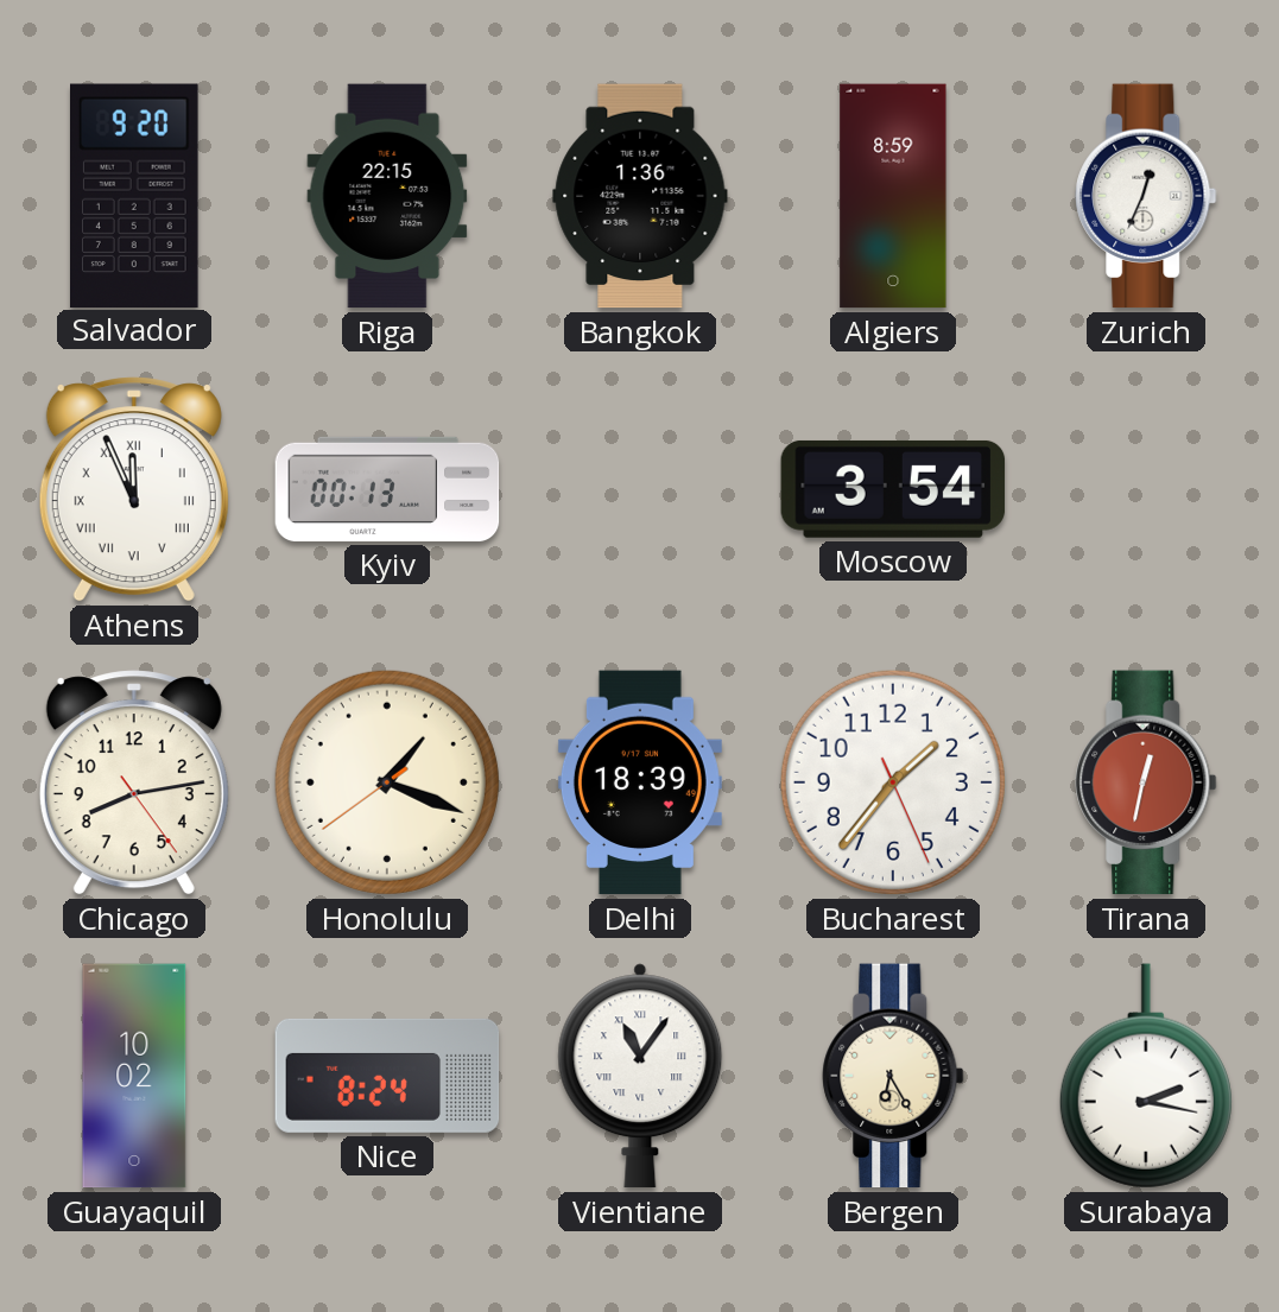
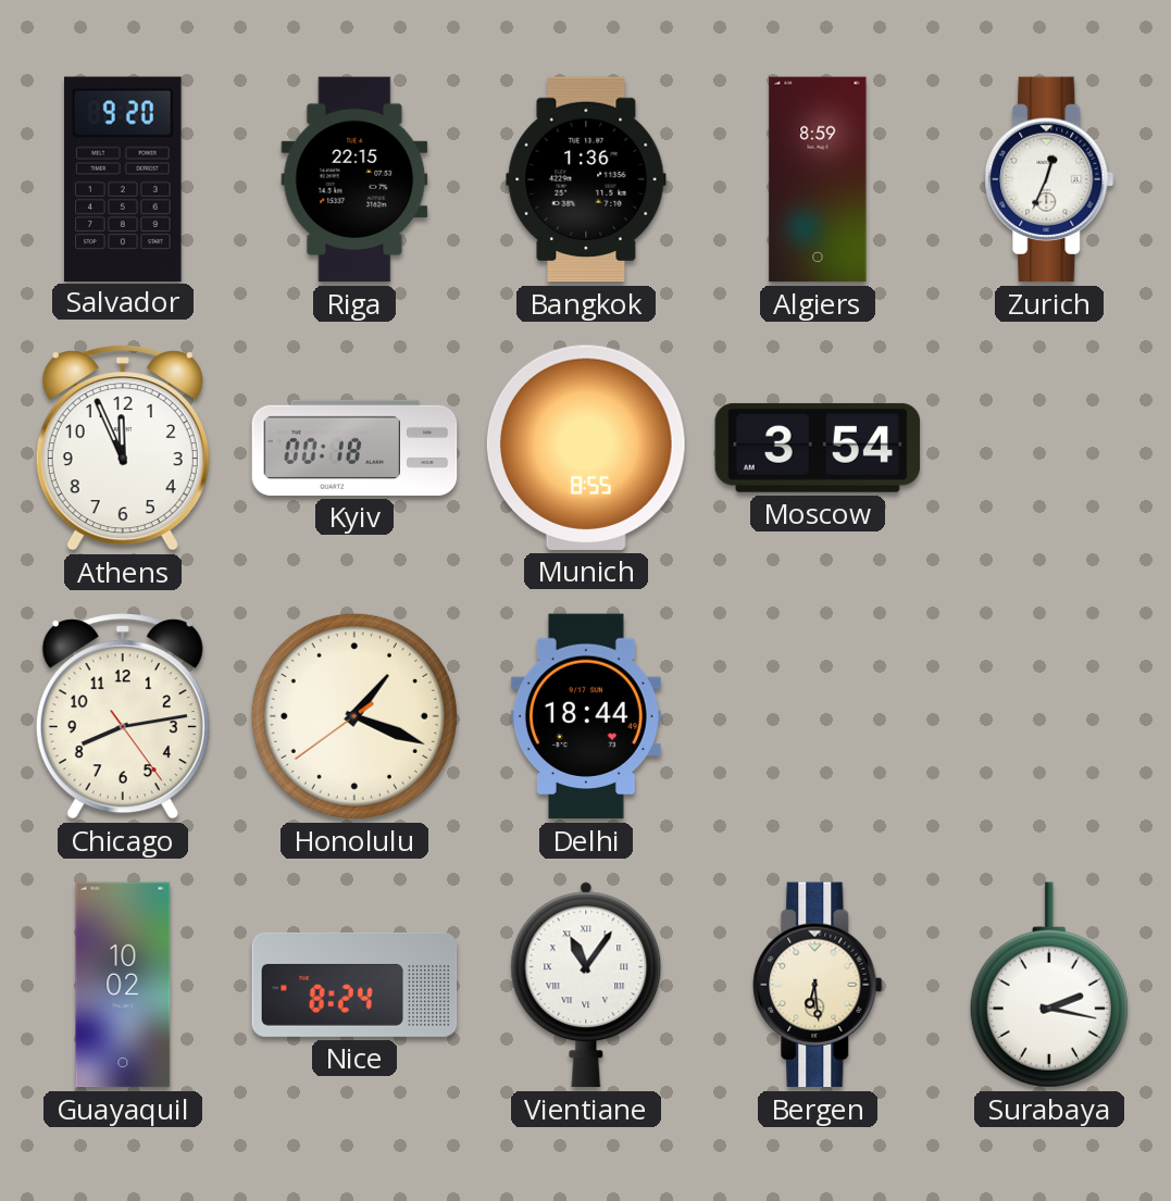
Athens numerals: Roman -> Arabic
Kyiv: 00:13 -> 00:18
Munich: none -> 8:55
Delhi: 18:39 -> 18:44
Bucharest: 1:36 -> none
Tirana: 12:32 -> none
Bergen: 6:25 -> 6:29
